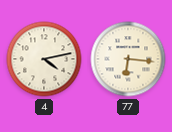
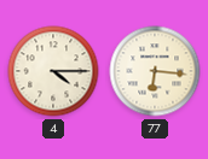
4: 4:13 -> 4:15
